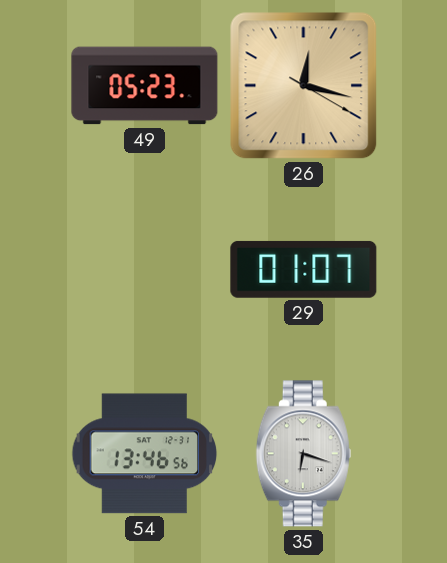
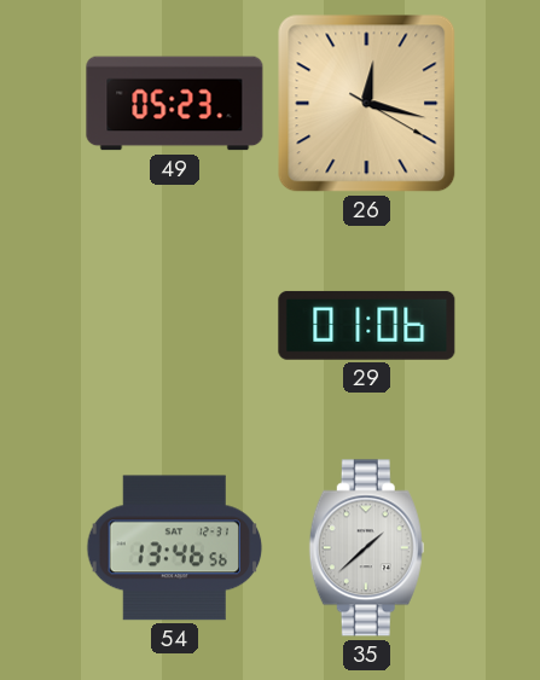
29: 01:07 -> 01:06
35: 6:18 -> 1:38
